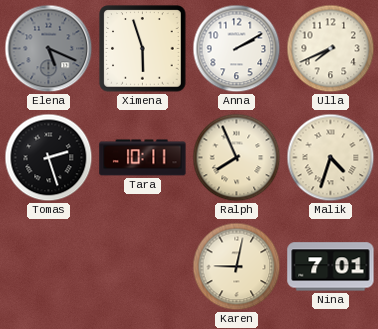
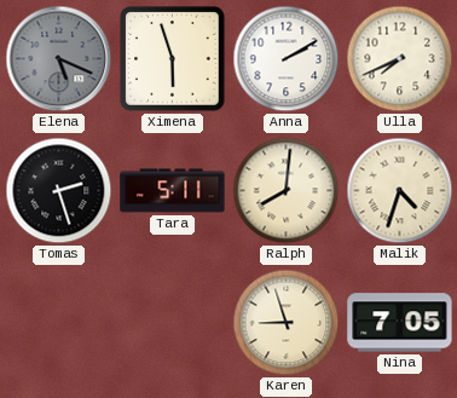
Tara: 10:11 -> 5:11
Ralph: 7:56 -> 8:01
Karen: 9:02 -> 8:57
Nina: 7:01 -> 7:05
